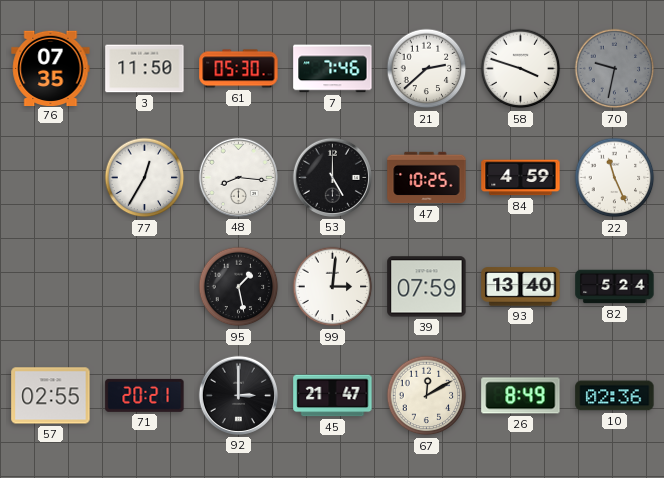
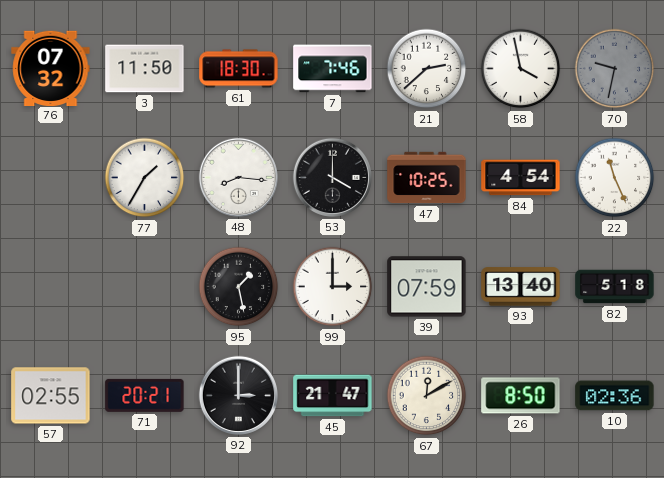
76: 07:35 -> 07:32
61: 05:30 -> 18:30
58: 3:48 -> 3:58
77: 12:35 -> 1:35
53: 5:00 -> 4:00
84: 4:59 -> 4:54
99: 3:01 -> 3:00
82: 5:24 -> 5:18
26: 8:49 -> 8:50
